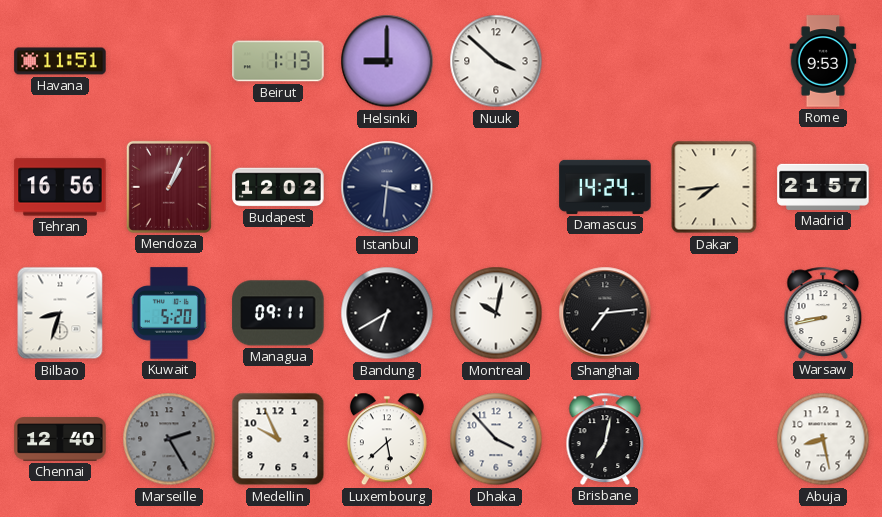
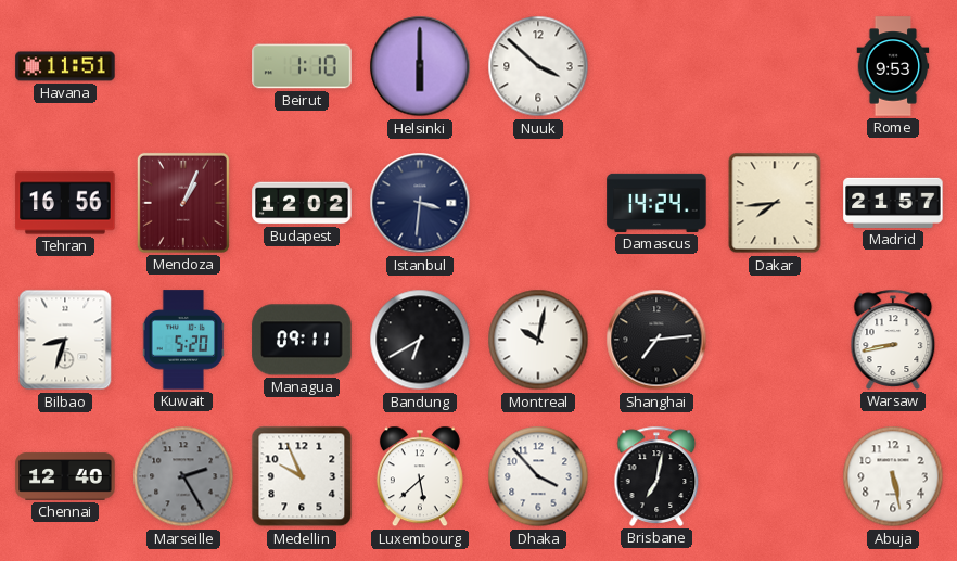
Beirut: 1:13 -> 1:10
Helsinki: 9:00 -> 6:00
Abuja: 8:28 -> 5:28
